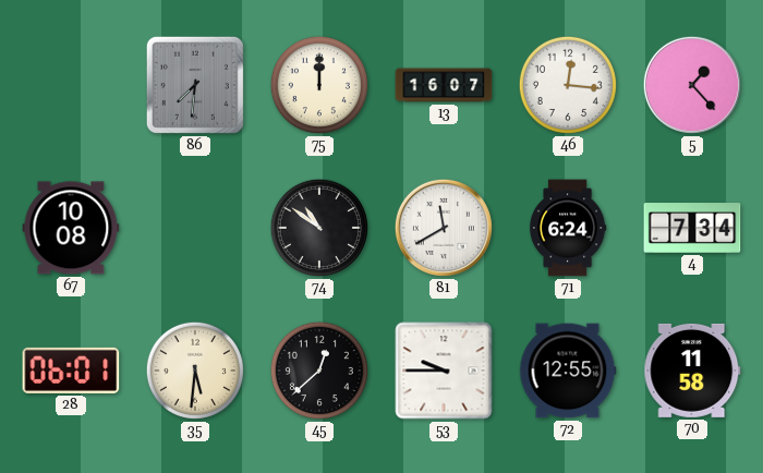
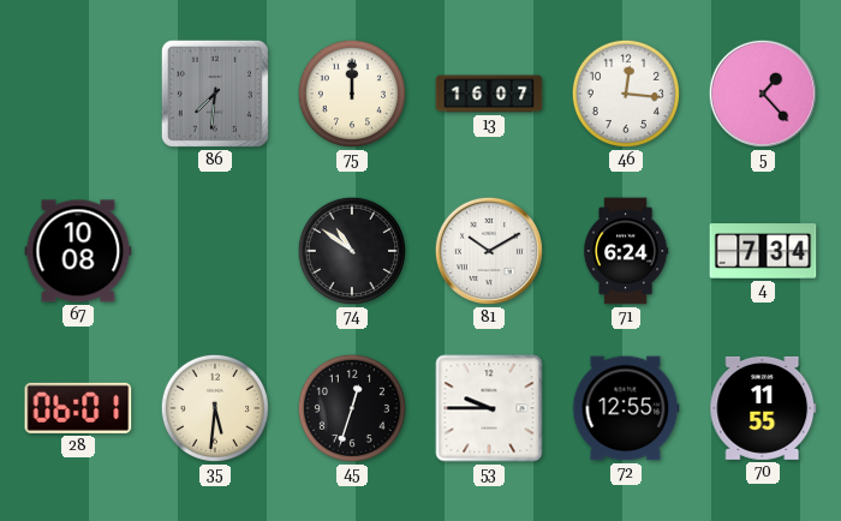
81: 11:40 -> 10:10
45: 12:38 -> 12:33
70: 11:58 -> 11:55
